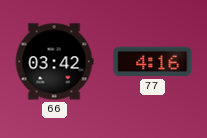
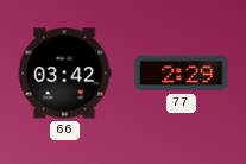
77: 4:16 -> 2:29
